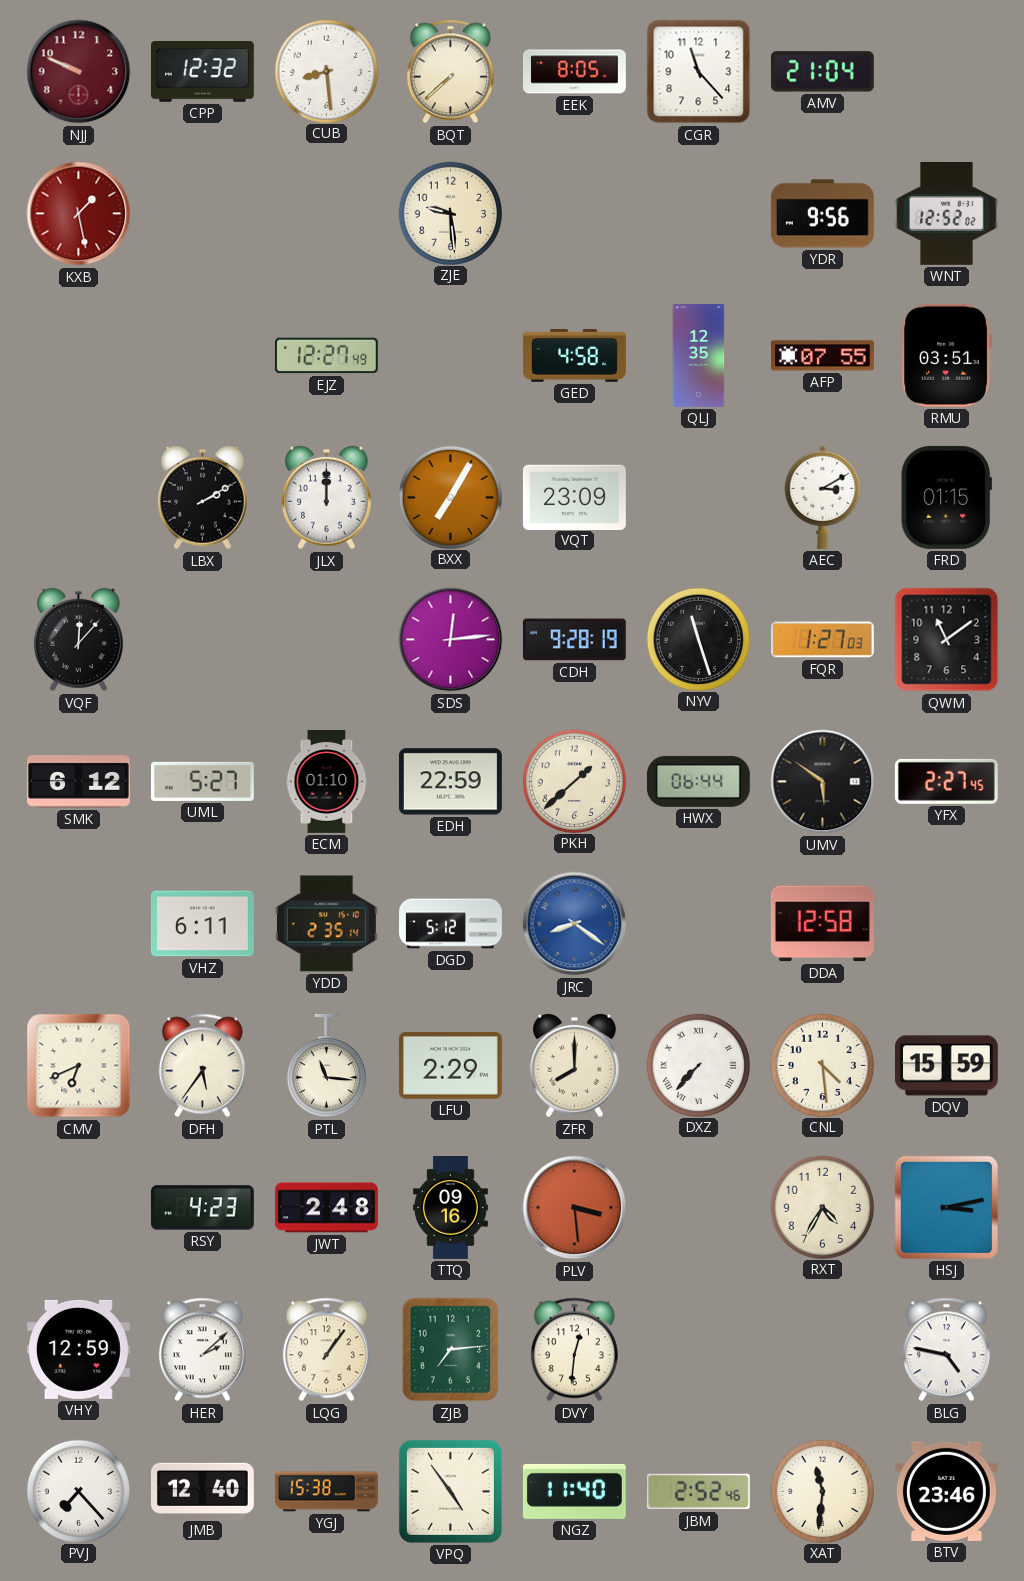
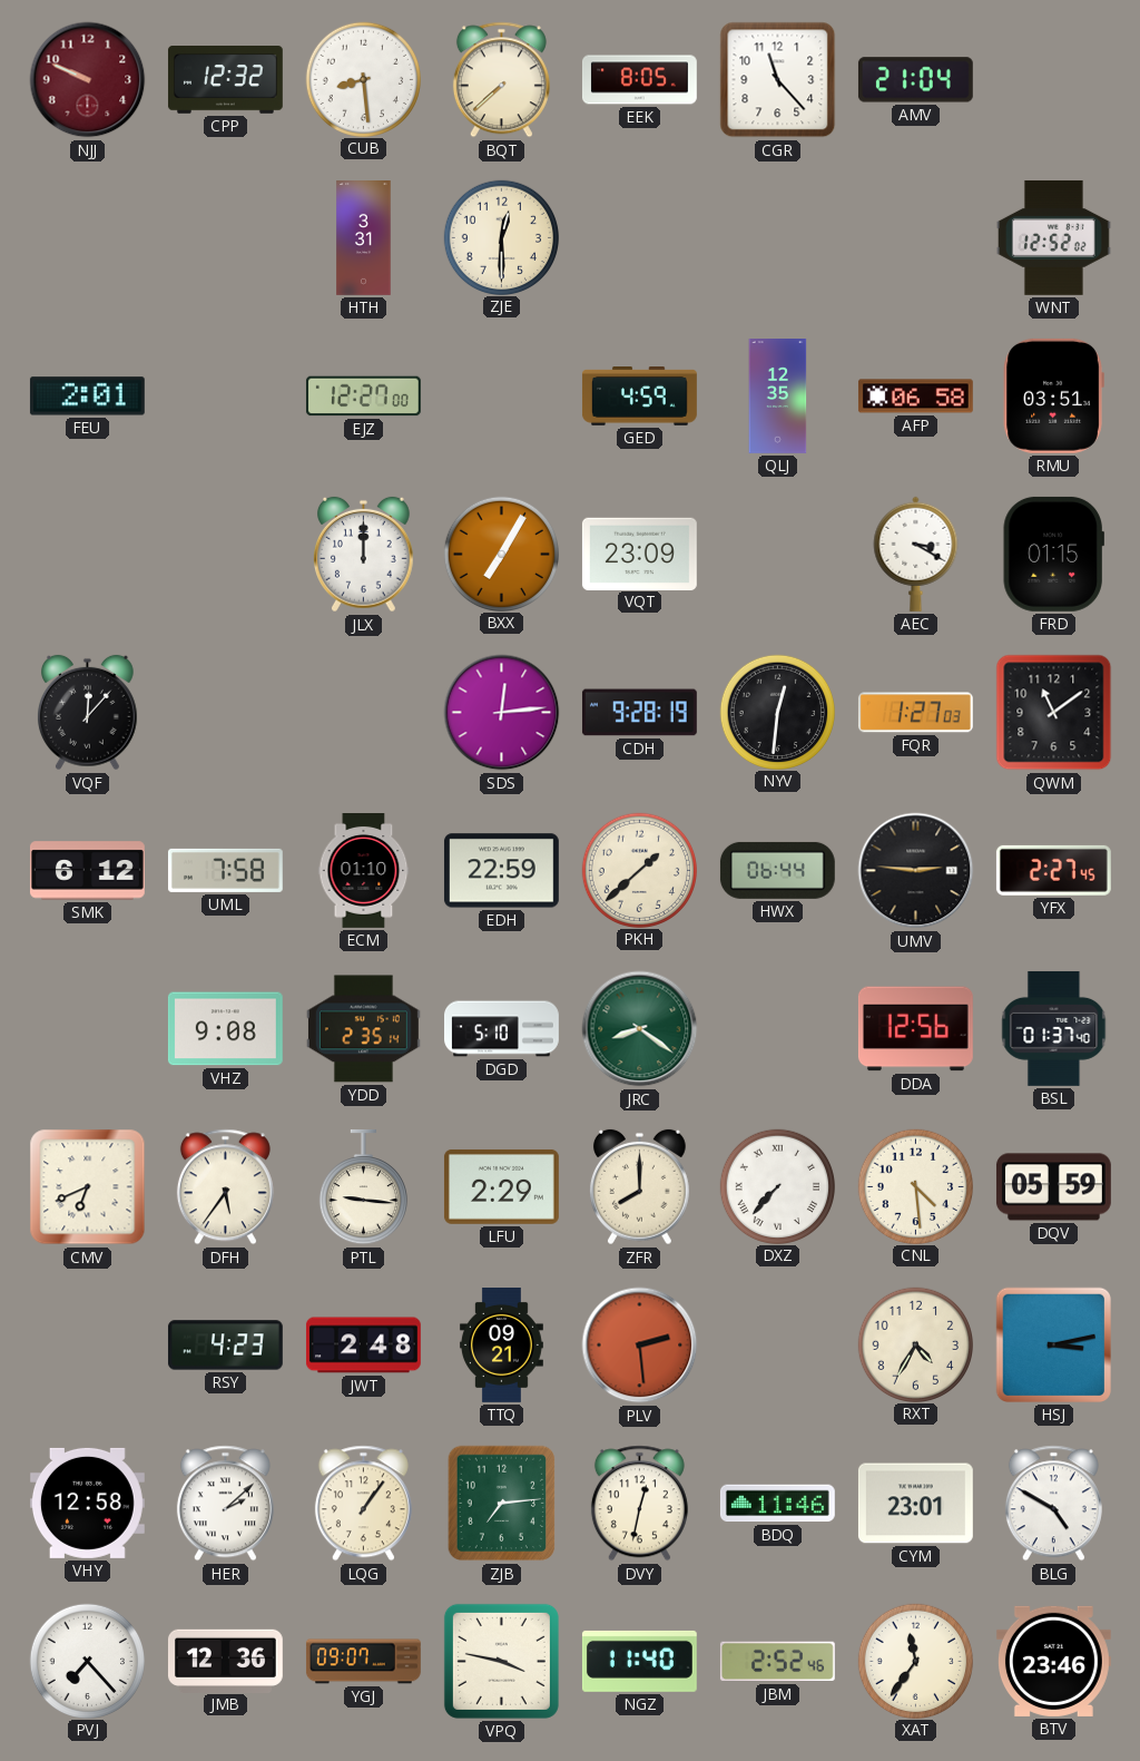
KXB: 1:28 -> none
HTH: none -> 3:31
ZJE: 9:29 -> 12:30
YDR: 9:56 -> none
FEU: none -> 2:01
EJZ: 12:27:49 -> 12:27:00
GED: 4:58 -> 4:59
AFP: 07:55 -> 06:58
LBX: 2:10 -> none
AEC: 3:10 -> 3:20
NYV: 11:27 -> 12:31
UML: 5:27 -> 7:58
UMV: 5:51 -> 2:46
VHZ: 6:11 -> 9:08
DGD: 5:12 -> 5:10
JRC dial: blue -> green
DDA: 12:58 -> 12:56
BSL: none -> 01:37
PTL: 11:16 -> 9:16
DQV: 15:59 -> 05:59
TTQ: 09:16 -> 09:21
PLV: 3:29 -> 2:29
VHY: 12:59 -> 12:58
DVY: 12:31 -> 12:32
BDQ: none -> 11:46
CYM: none -> 23:01
BLG: 4:47 -> 4:50
JMB: 12:40 -> 12:36
YGJ: 15:38 -> 09:07
VPQ: 4:54 -> 3:47
XAT: 11:31 -> 11:36
